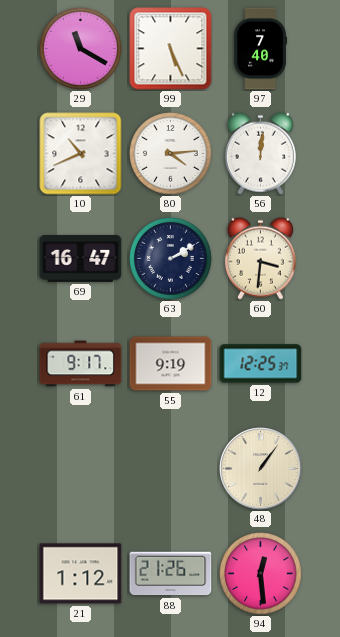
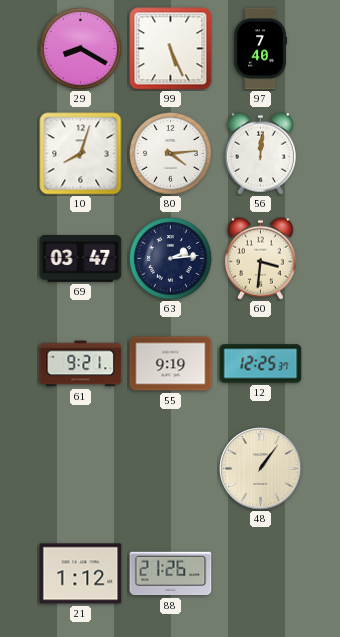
29: 11:20 -> 8:20
10: 10:41 -> 8:03
69: 16:47 -> 03:47
63: 2:10 -> 2:14
61: 9:17 -> 9:21
94: 12:29 -> none
